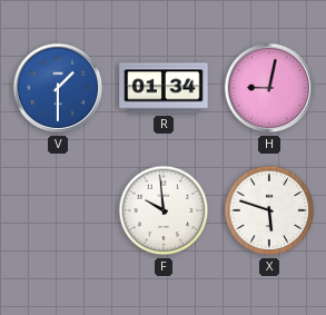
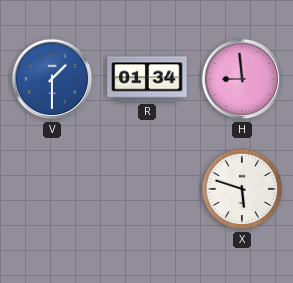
H: 9:02 -> 8:59
F: 9:59 -> none
